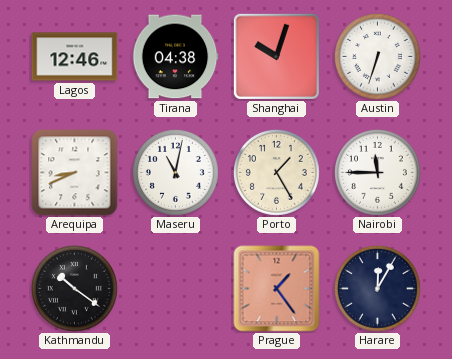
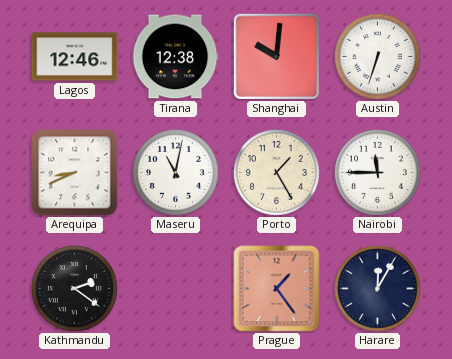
Tirana: 04:38 -> 12:38
Shanghai: 10:03 -> 10:01
Kathmandu: 10:21 -> 2:21
